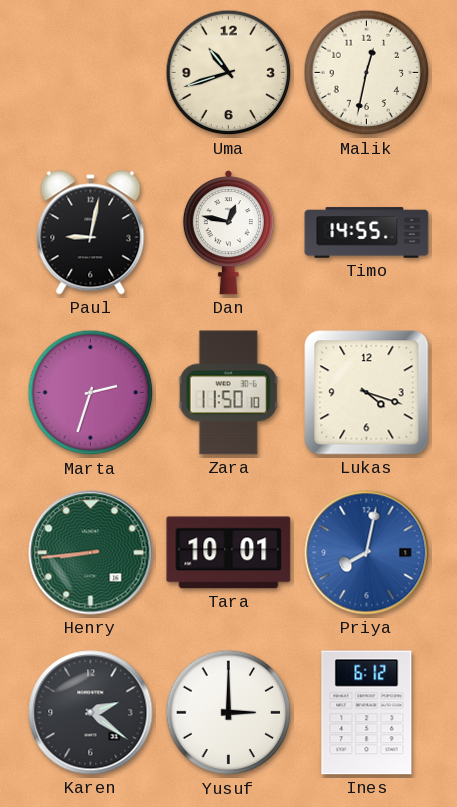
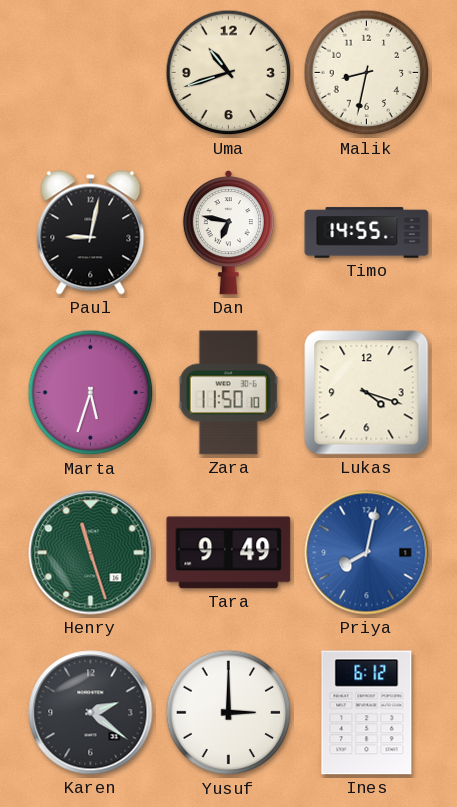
Malik: 12:32 -> 8:32
Dan: 12:47 -> 6:47
Marta: 2:33 -> 5:33
Henry: 8:44 -> 11:27
Tara: 10:01 -> 9:49
